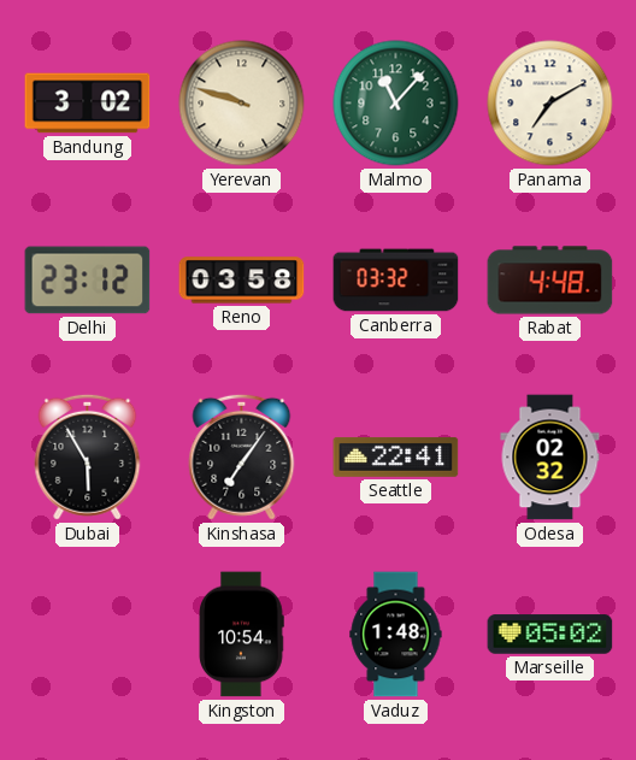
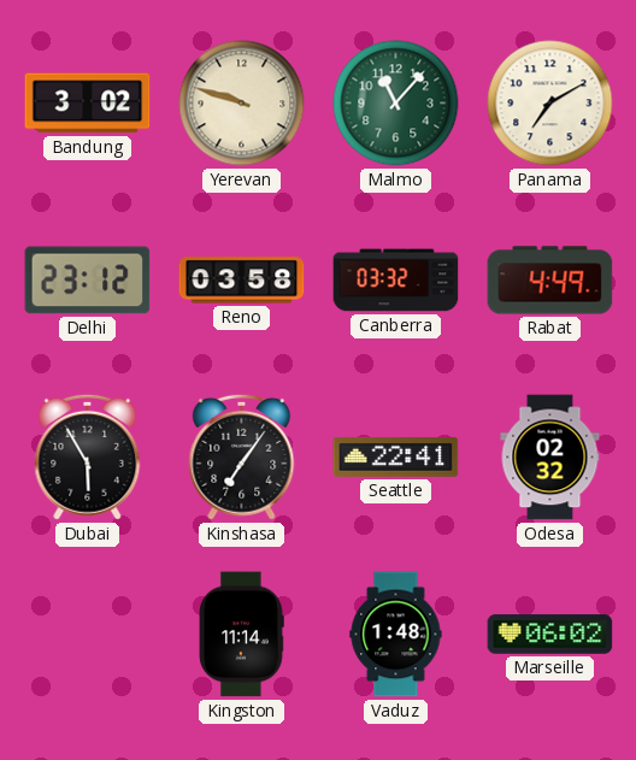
Rabat: 4:48 -> 4:49
Kingston: 10:54 -> 11:14
Marseille: 05:02 -> 06:02
